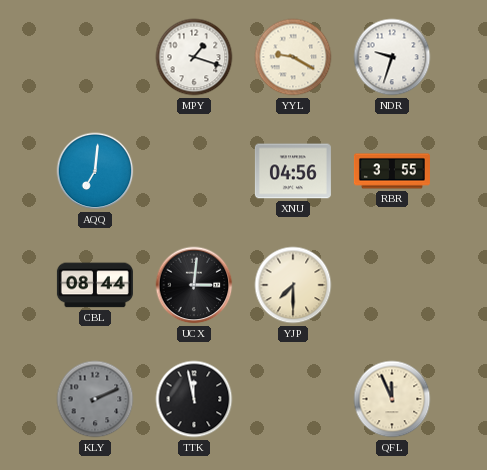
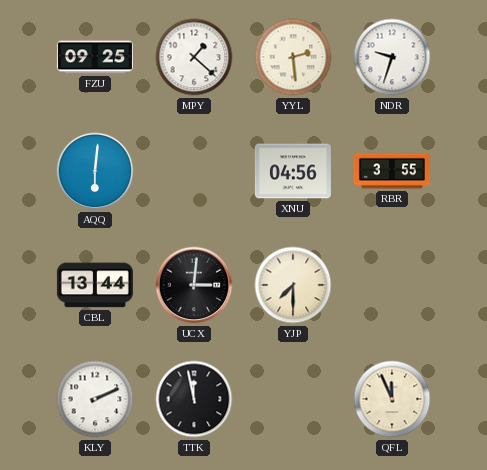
FZU: none -> 09:25
MPY: 1:18 -> 1:22
YYL: 9:20 -> 2:29
AQQ: 7:01 -> 6:01
CBL: 08:44 -> 13:44
KLY dial: grey -> white
